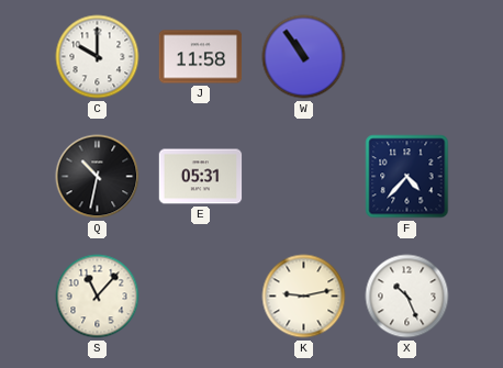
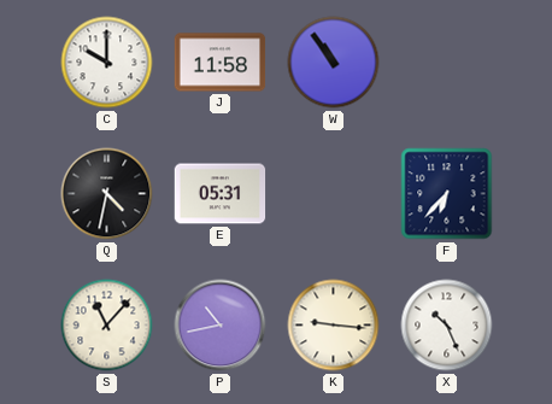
Q: 10:32 -> 4:32
F: 4:37 -> 6:37
P: none -> 10:43
K: 9:13 -> 9:16
